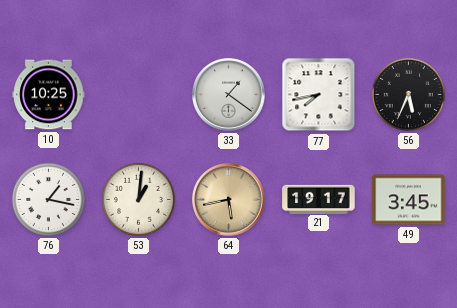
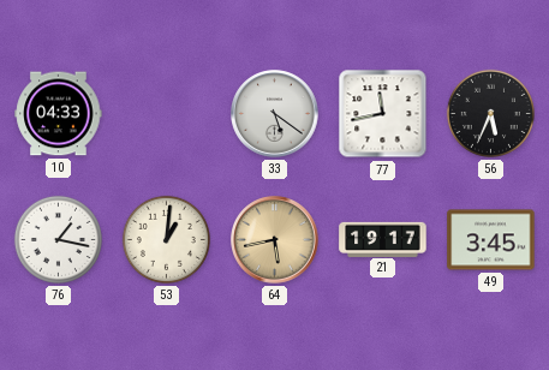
10: 10:25 -> 04:33
33: 1:21 -> 5:21
77: 7:43 -> 11:43
